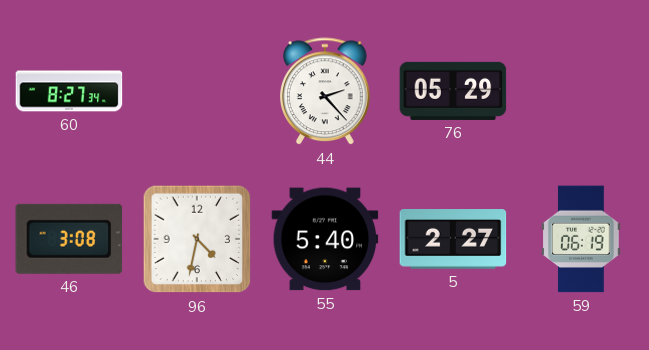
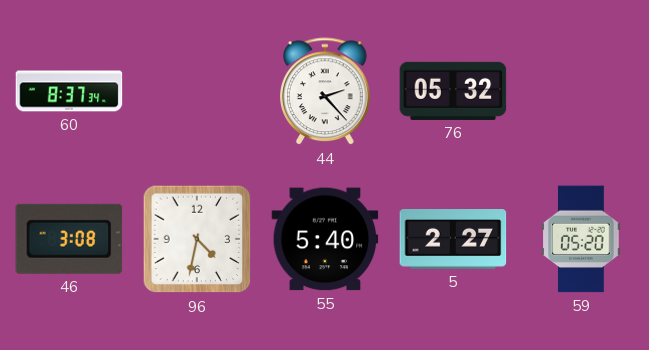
60: 8:27 -> 8:37
76: 05:29 -> 05:32
59: 06:19 -> 05:20
